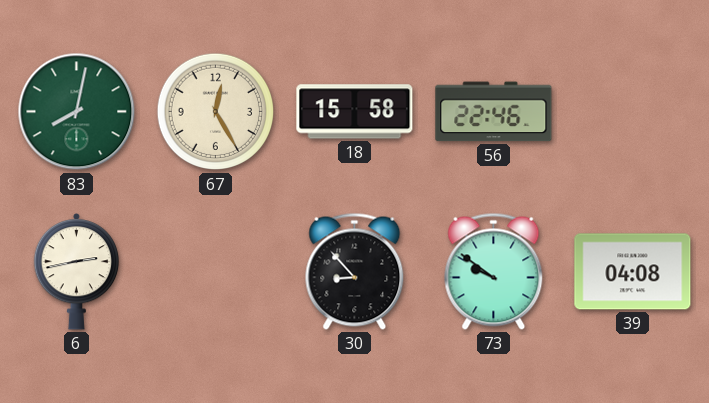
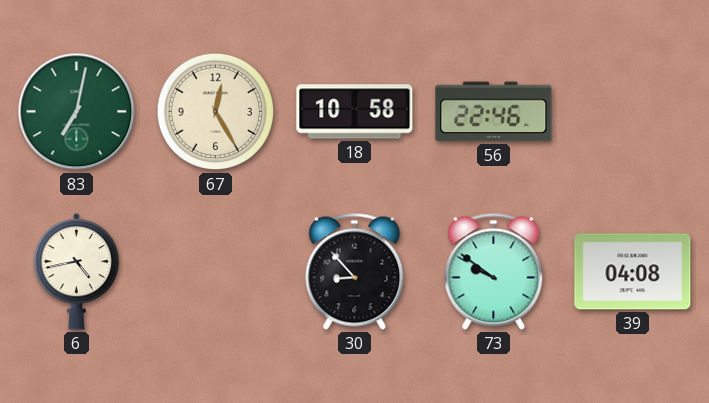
83: 8:02 -> 7:02
18: 15:58 -> 10:58
6: 2:43 -> 4:43
